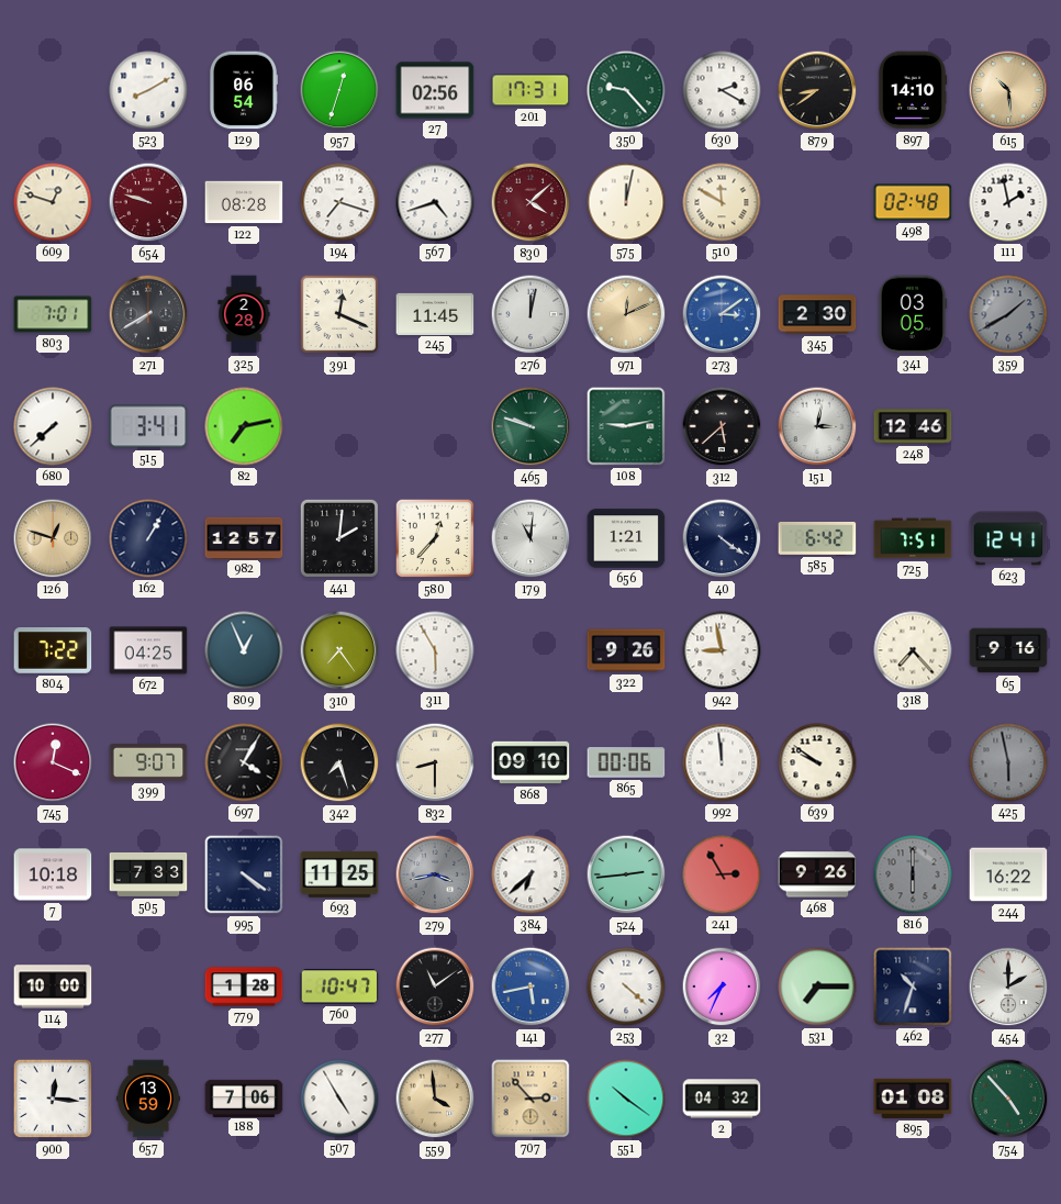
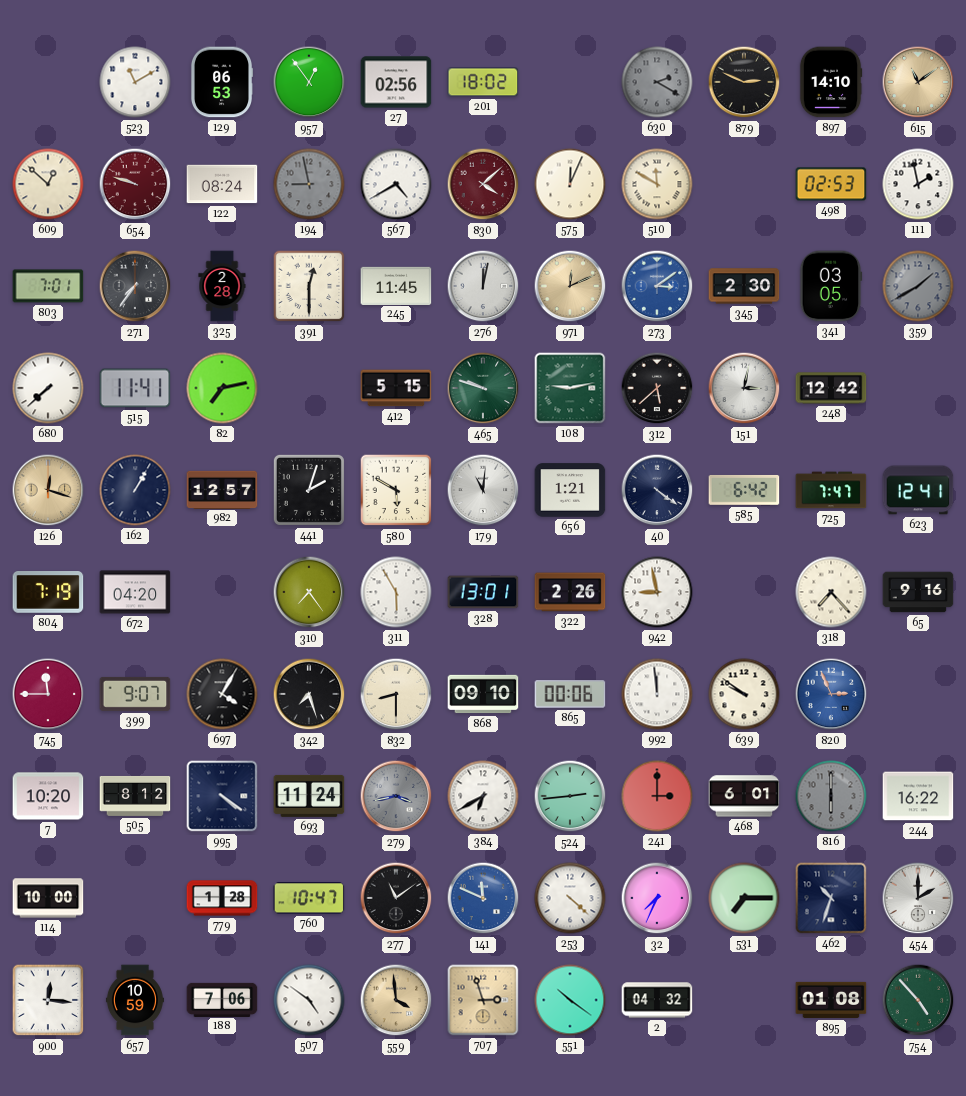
523: 8:10 -> 11:10
129: 06:54 -> 06:53
957: 12:33 -> 12:54
201: 17:31 -> 18:02
350: 9:23 -> none
630 dial: white -> grey
879: 8:39 -> 2:49
615: 10:29 -> 11:09
609: 12:48 -> 12:52
122: 08:28 -> 08:24
194: 7:18 -> 8:58
194 dial: white -> grey
567: 4:42 -> 4:40
575: 12:02 -> 12:04
498: 02:48 -> 02:53
271: 7:40 -> 7:36
391: 12:19 -> 12:30
515: 3:41 -> 11:41
412: none -> 5:15
248: 12:46 -> 12:42
126: 12:48 -> 12:18
441: 2:01 -> 2:03
580: 12:37 -> 5:50
725: 7:51 -> 7:47
804: 7:22 -> 7:19
672: 04:25 -> 04:20
809: 12:56 -> none
328: none -> 13:01
322: 9:26 -> 2:26
745: 12:19 -> 11:45
820: none -> 2:56
425: 5:58 -> none
7: 10:18 -> 10:20
505: 7:33 -> 8:12
693: 11:25 -> 11:24
384: 6:38 -> 6:40
241: 2:55 -> 3:00
468: 9:26 -> 6:01
141: 5:43 -> 11:49
657: 13:59 -> 10:59
507: 4:55 -> 4:51
707: 2:53 -> 2:57
